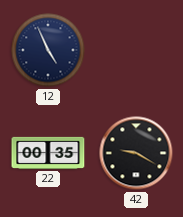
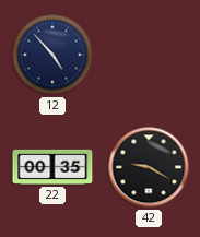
12: 4:56 -> 4:53
